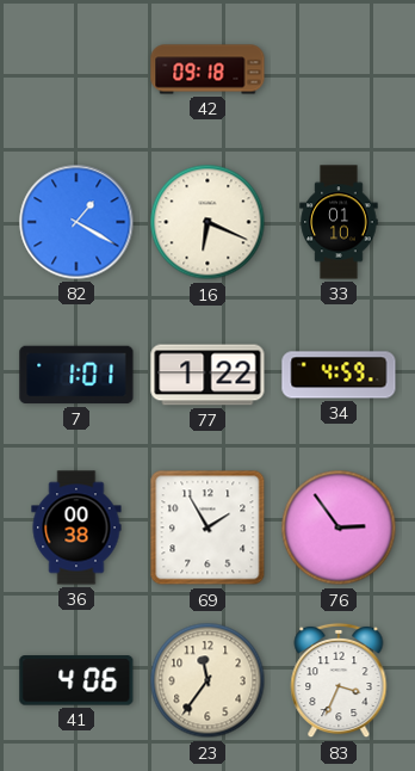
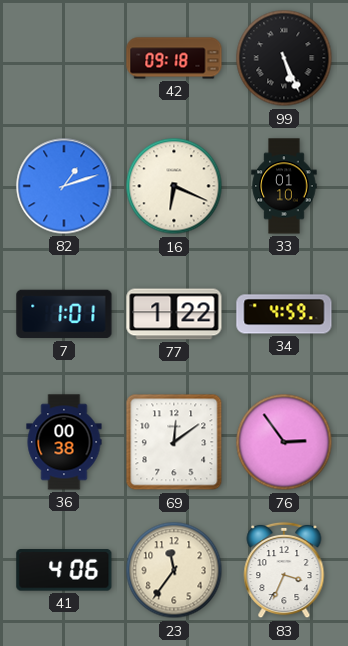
99: none -> 5:26
82: 1:20 -> 1:12
69: 1:55 -> 12:09
